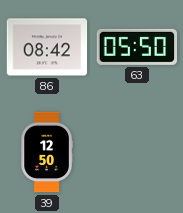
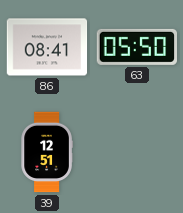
86: 08:42 -> 08:41
39: 12:50 -> 12:51
